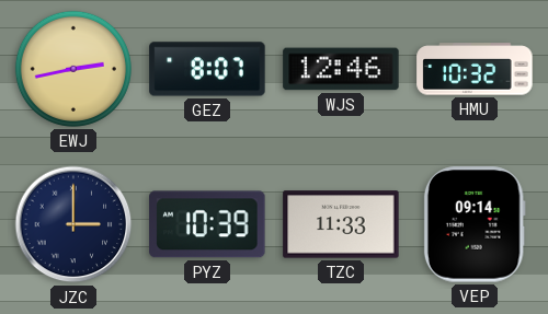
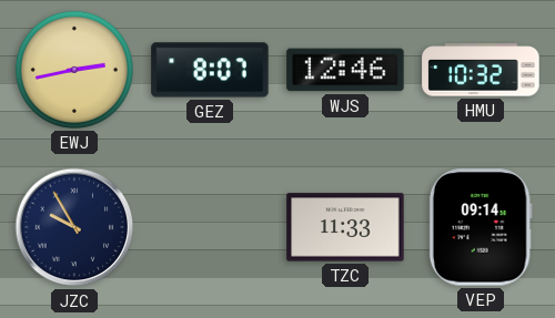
JZC: 3:00 -> 9:55
PYZ: 10:39 -> none
